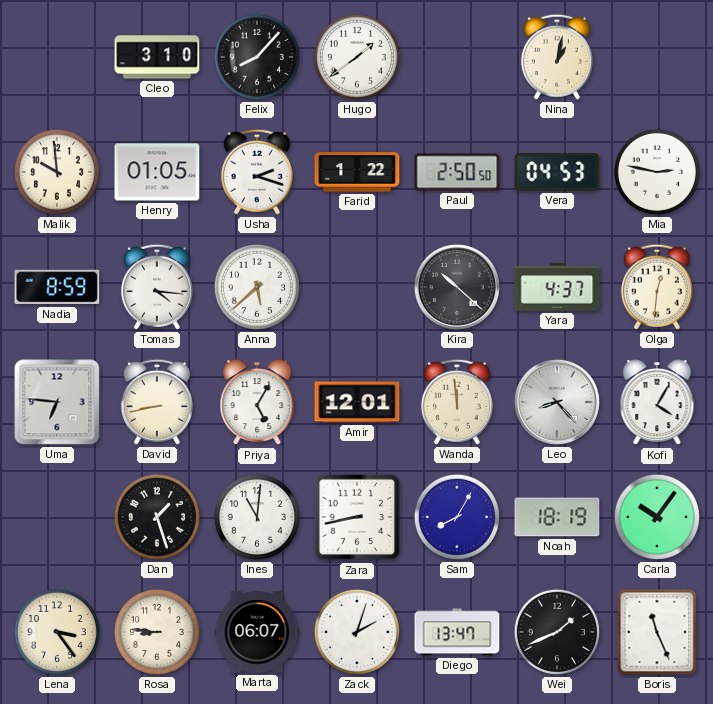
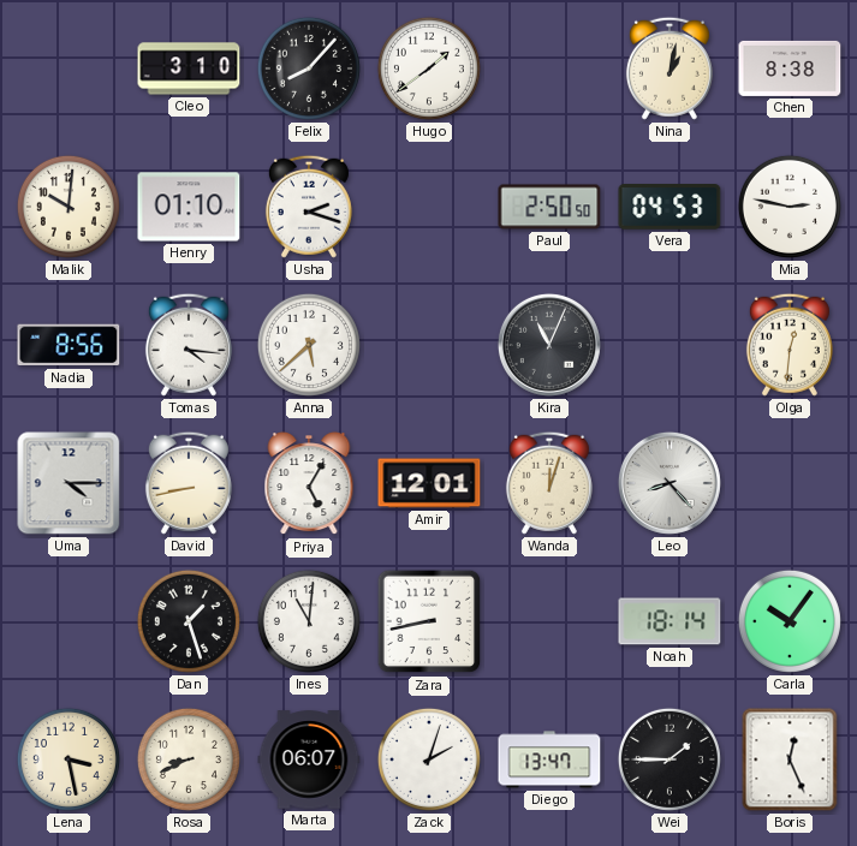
Chen: none -> 8:38
Malik: 9:59 -> 10:01
Henry: 01:05 -> 01:10
Farid: 1:22 -> none
Nadia: 8:59 -> 8:56
Kira: 10:22 -> 11:04
Yara: 4:37 -> none
Uma: 6:46 -> 4:15
Wanda: 11:59 -> 12:03
Kofi: 4:05 -> none
Sam: 8:05 -> none
Noah: 18:19 -> 18:14
Lena: 3:24 -> 3:28
Rosa: 8:46 -> 8:41
Wei: 1:41 -> 1:45
Boris: 11:26 -> 12:26
